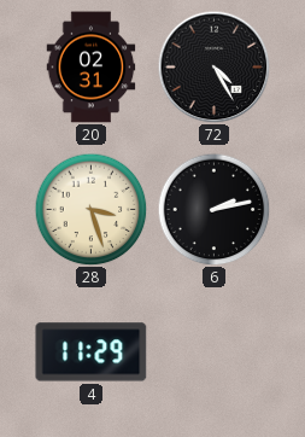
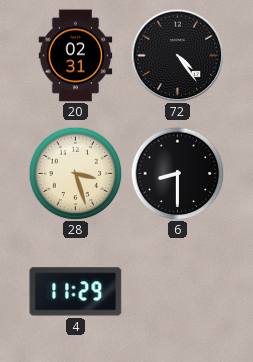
72: 4:25 -> 4:24
6: 2:13 -> 8:30
